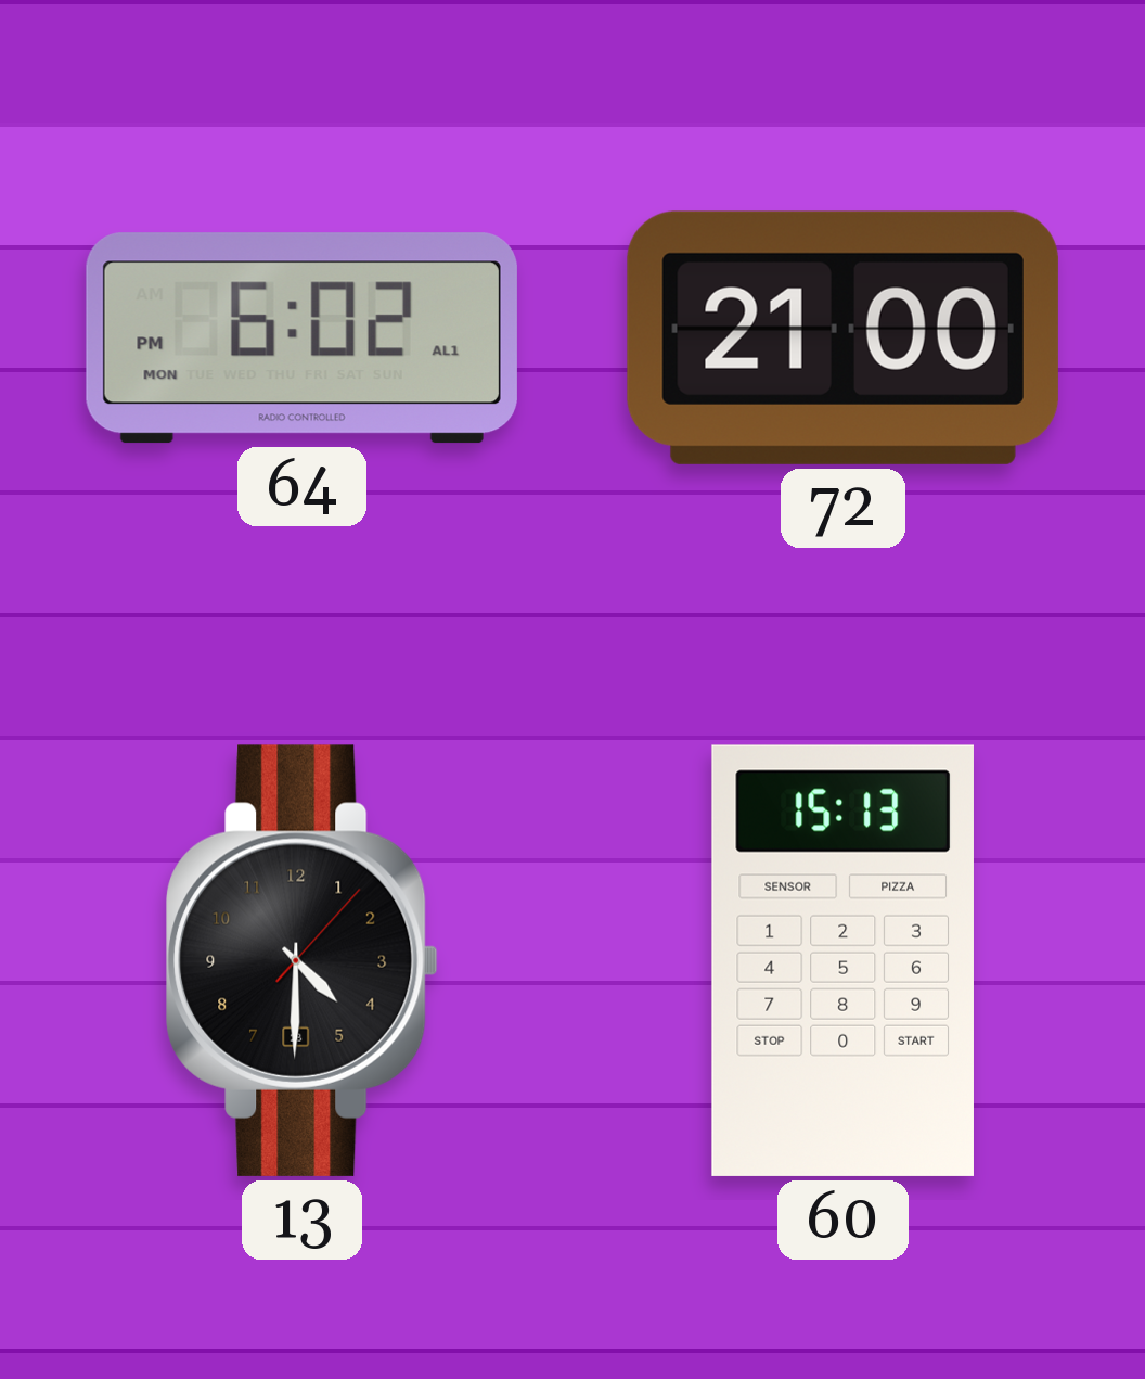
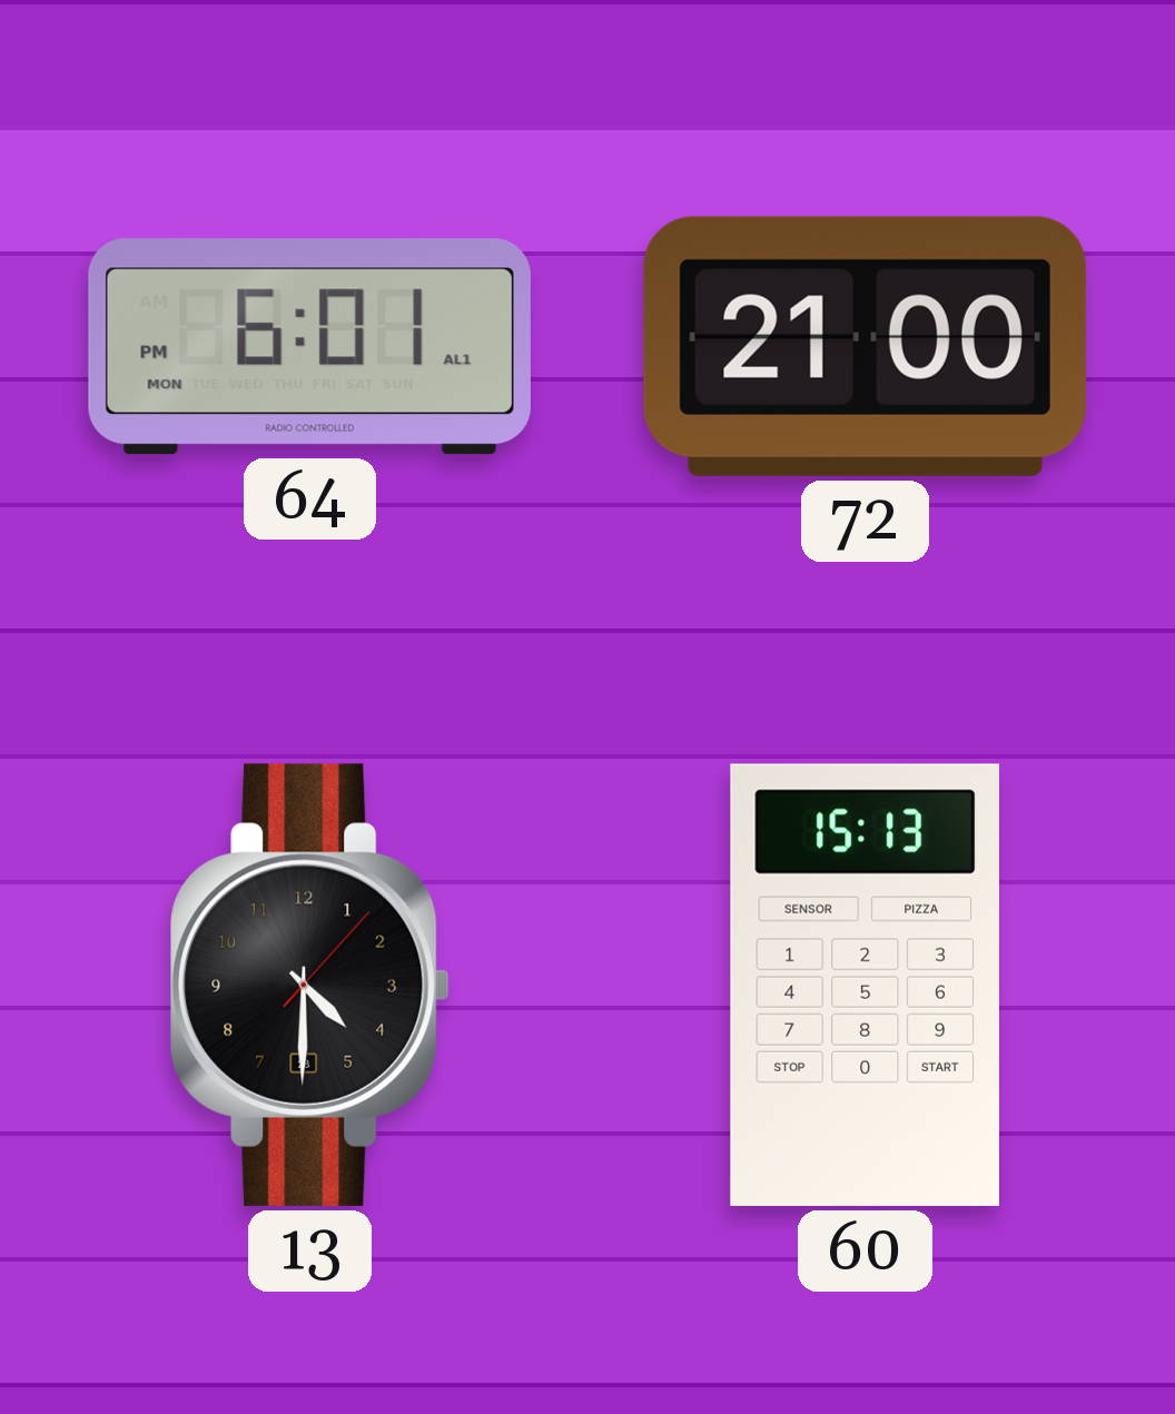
64: 6:02 -> 6:01
